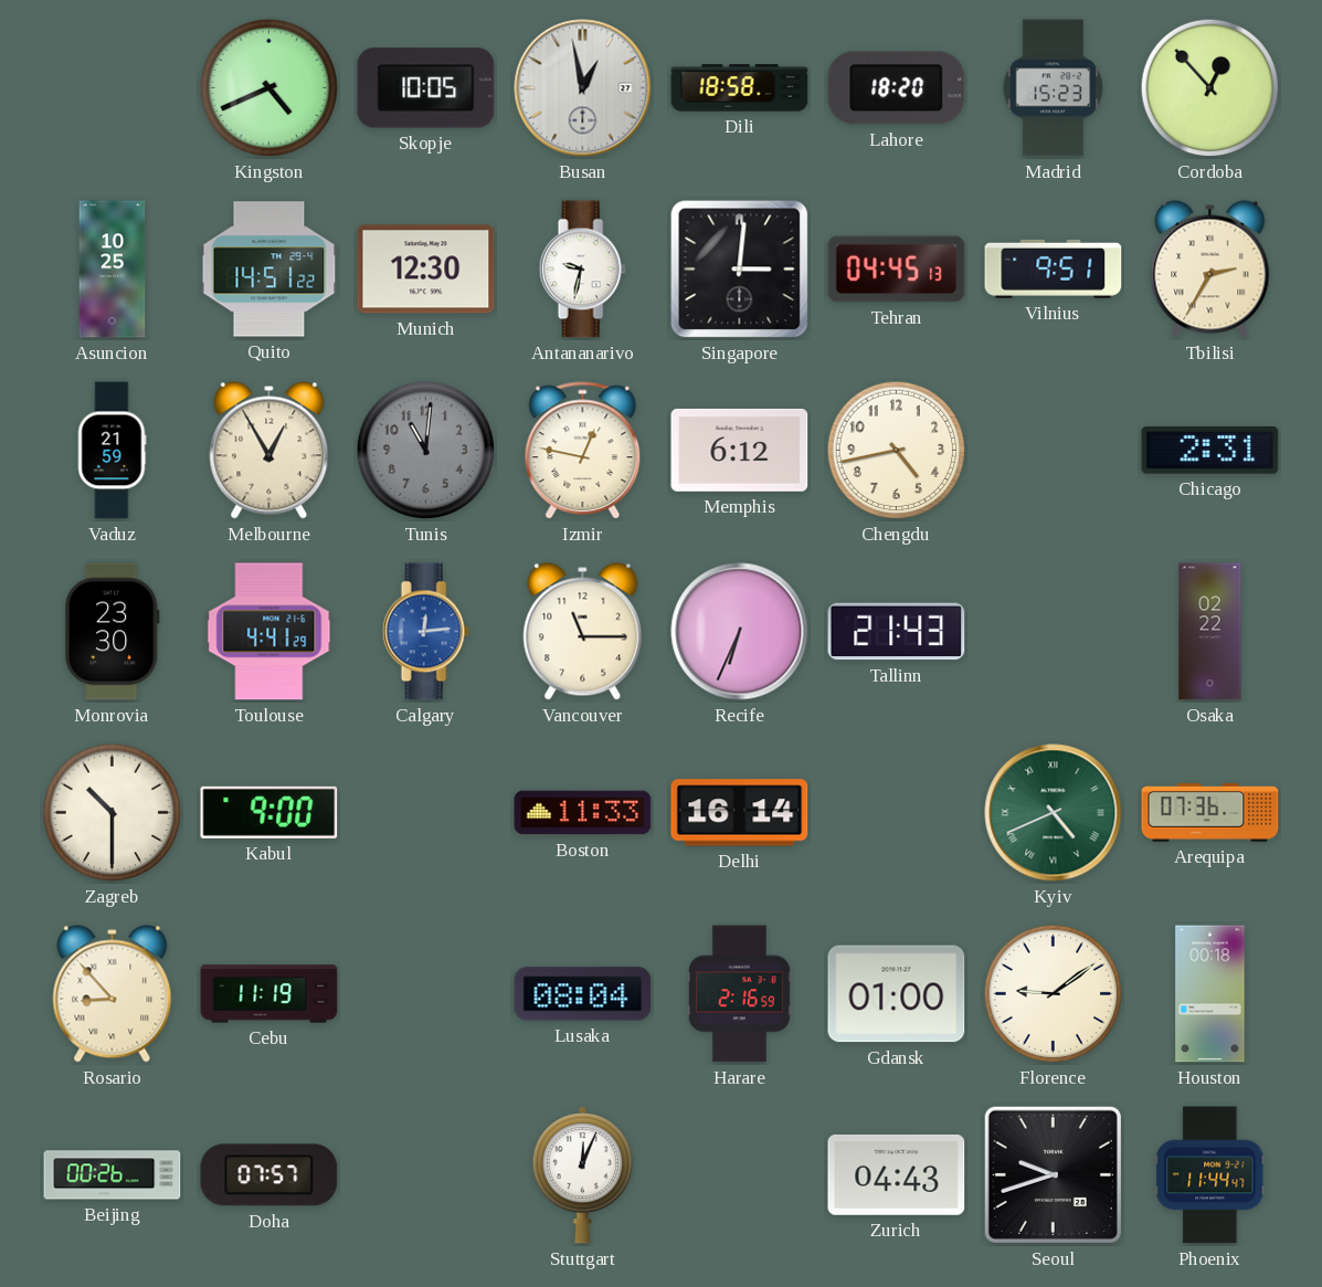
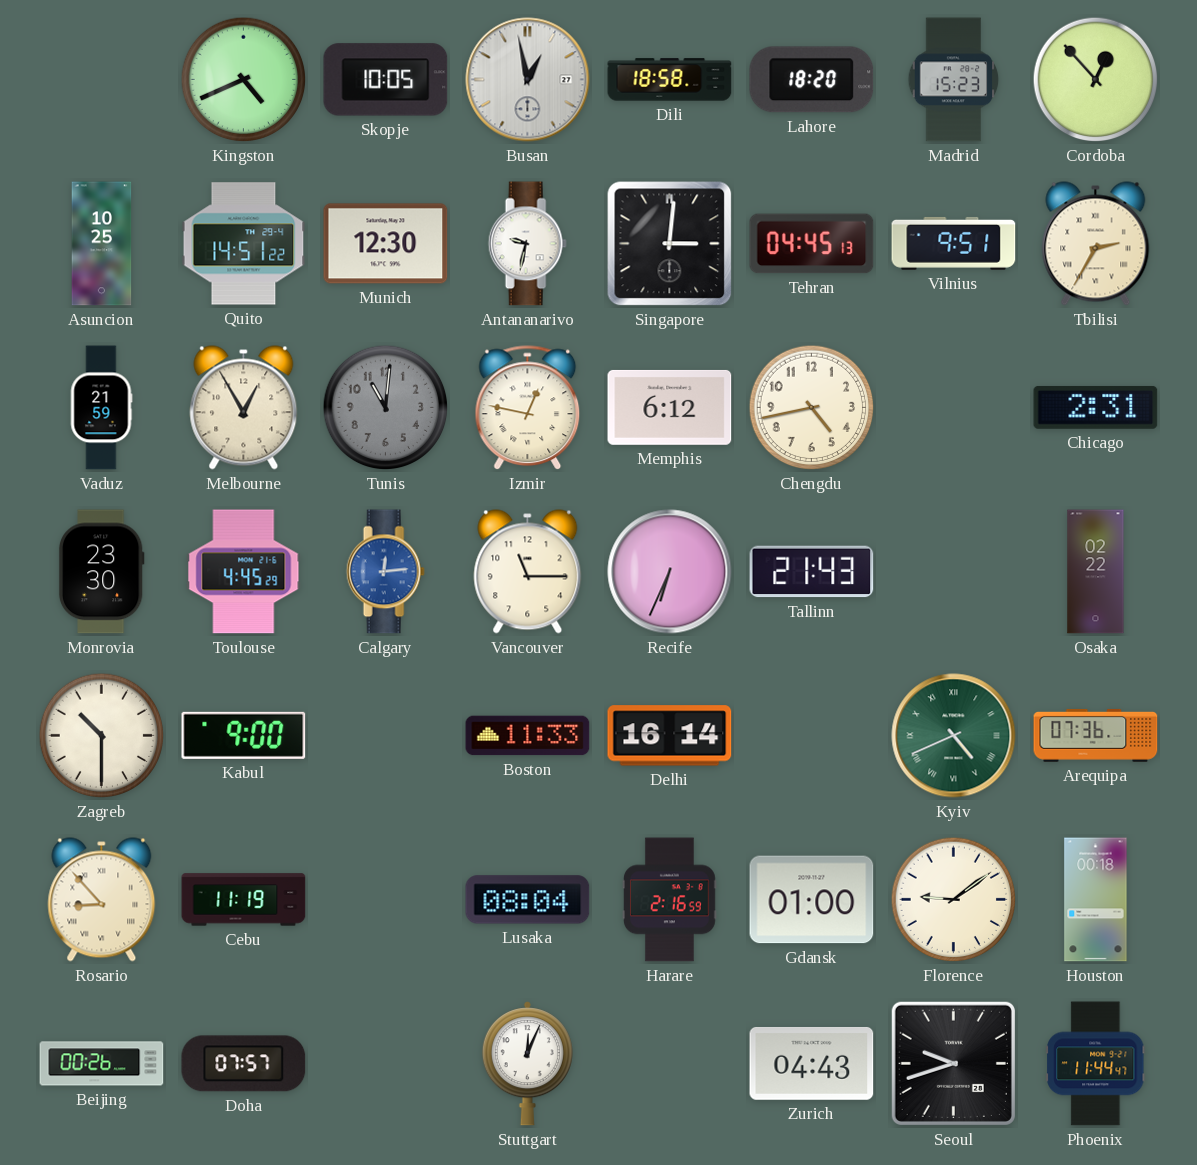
Toulouse: 4:41 -> 4:45
